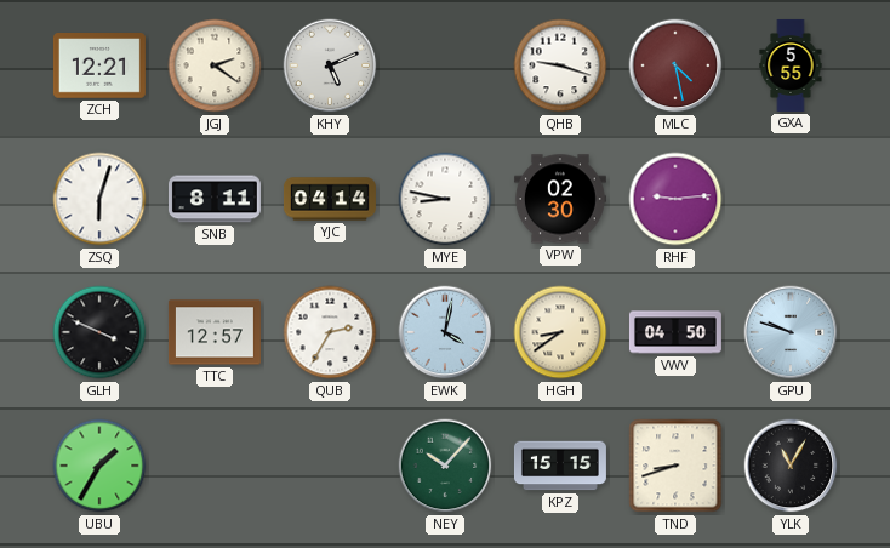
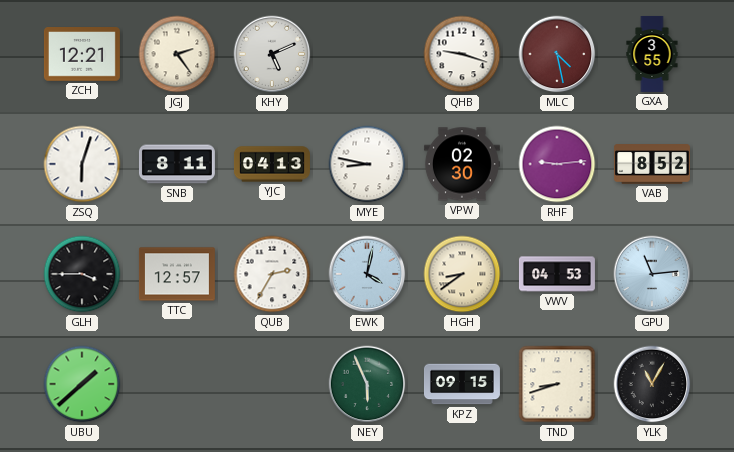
JGJ: 2:21 -> 2:24
GXA: 5:55 -> 3:55
YJC: 04:14 -> 04:13
VAB: none -> 8:52
GLH: 3:49 -> 3:45
VWV: 04:50 -> 04:53
GPU: 9:48 -> 11:14
UBU: 1:35 -> 1:38
NEY: 10:07 -> 5:56
KPZ: 15:15 -> 09:15
